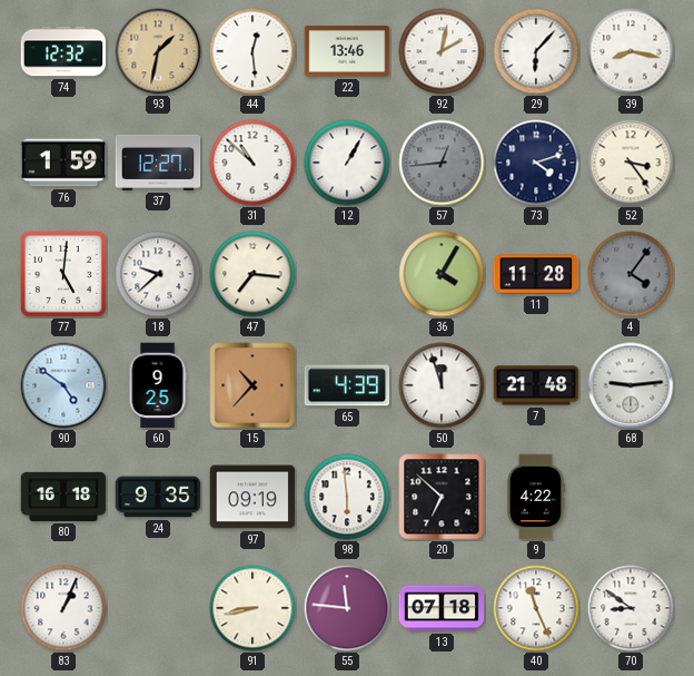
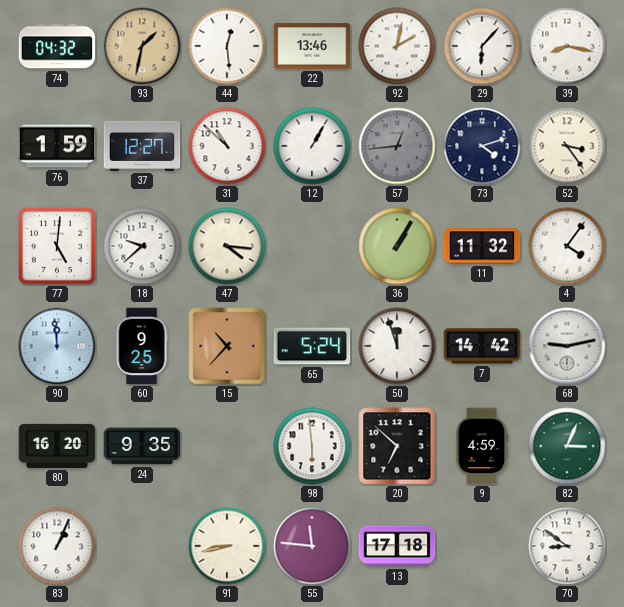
74: 12:32 -> 04:32
47: 7:16 -> 4:16
36: 4:05 -> 1:05
11: 11:28 -> 11:32
4 dial: grey -> white
90: 4:51 -> 11:59
65: 4:39 -> 5:24
7: 21:48 -> 14:42
68: 9:14 -> 9:13
80: 16:18 -> 16:20
97: 09:19 -> none
9: 4:22 -> 4:59
82: none -> 3:04
13: 07:18 -> 17:18
40: 11:26 -> none
